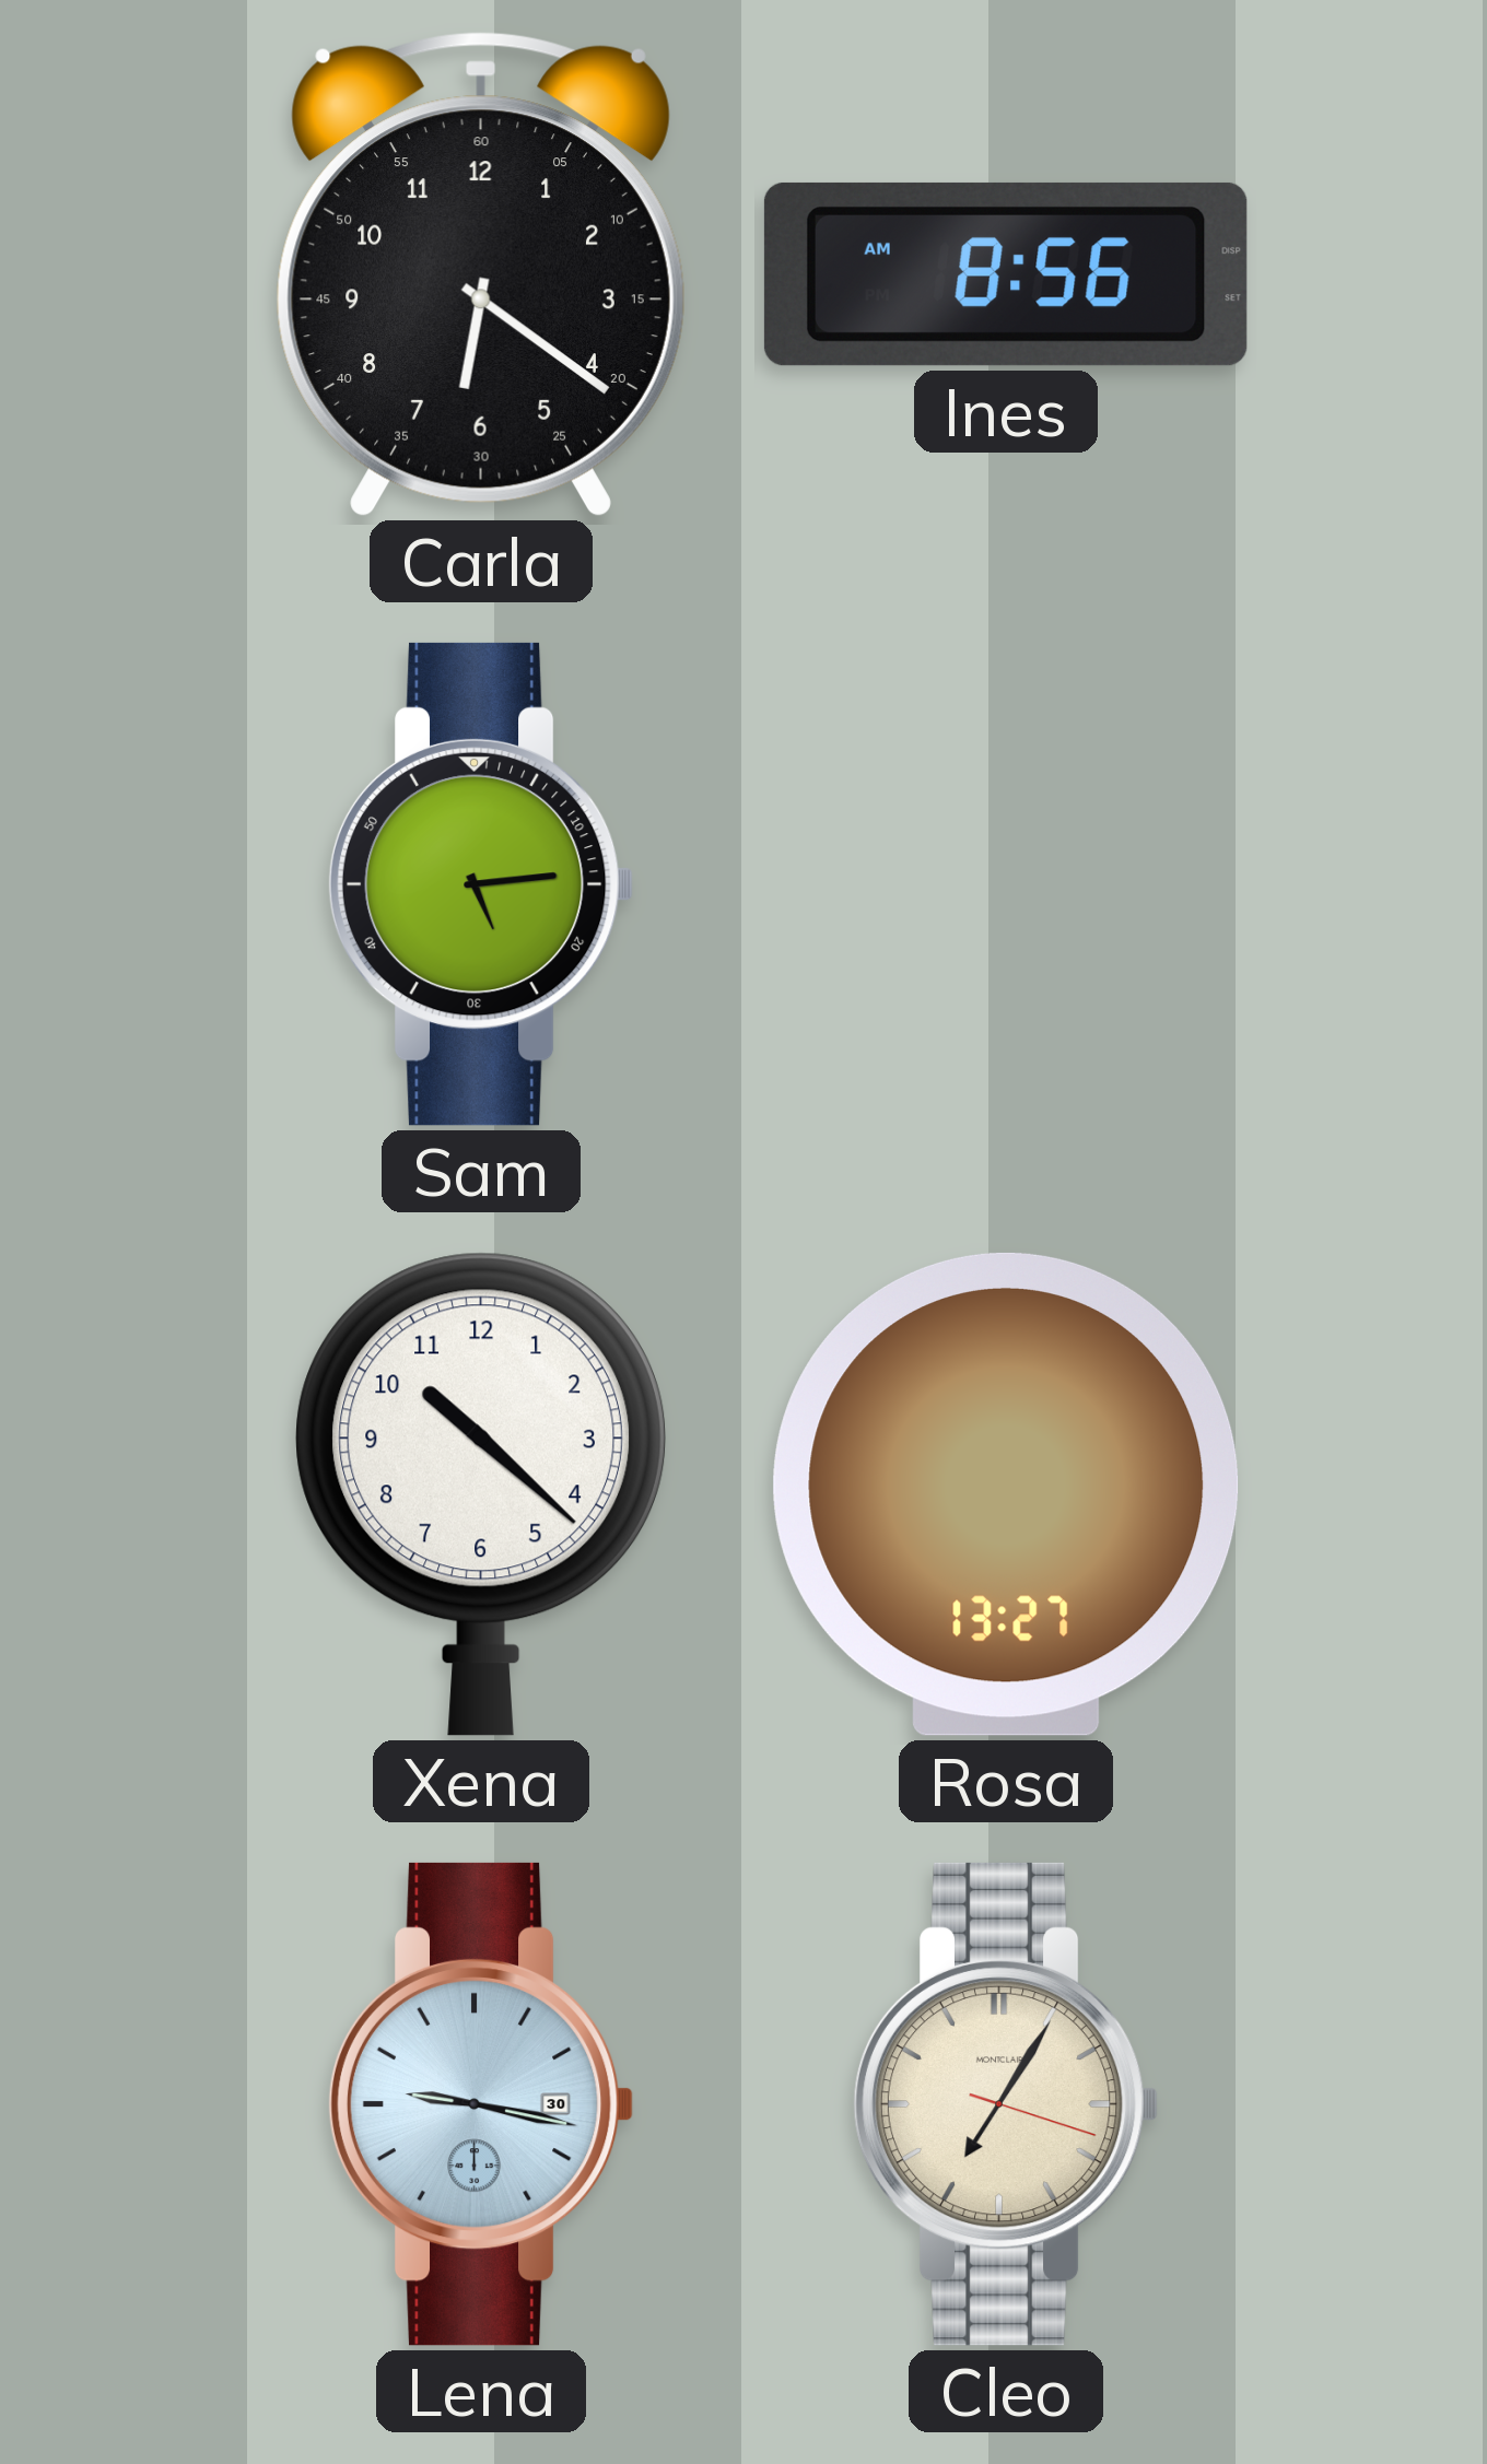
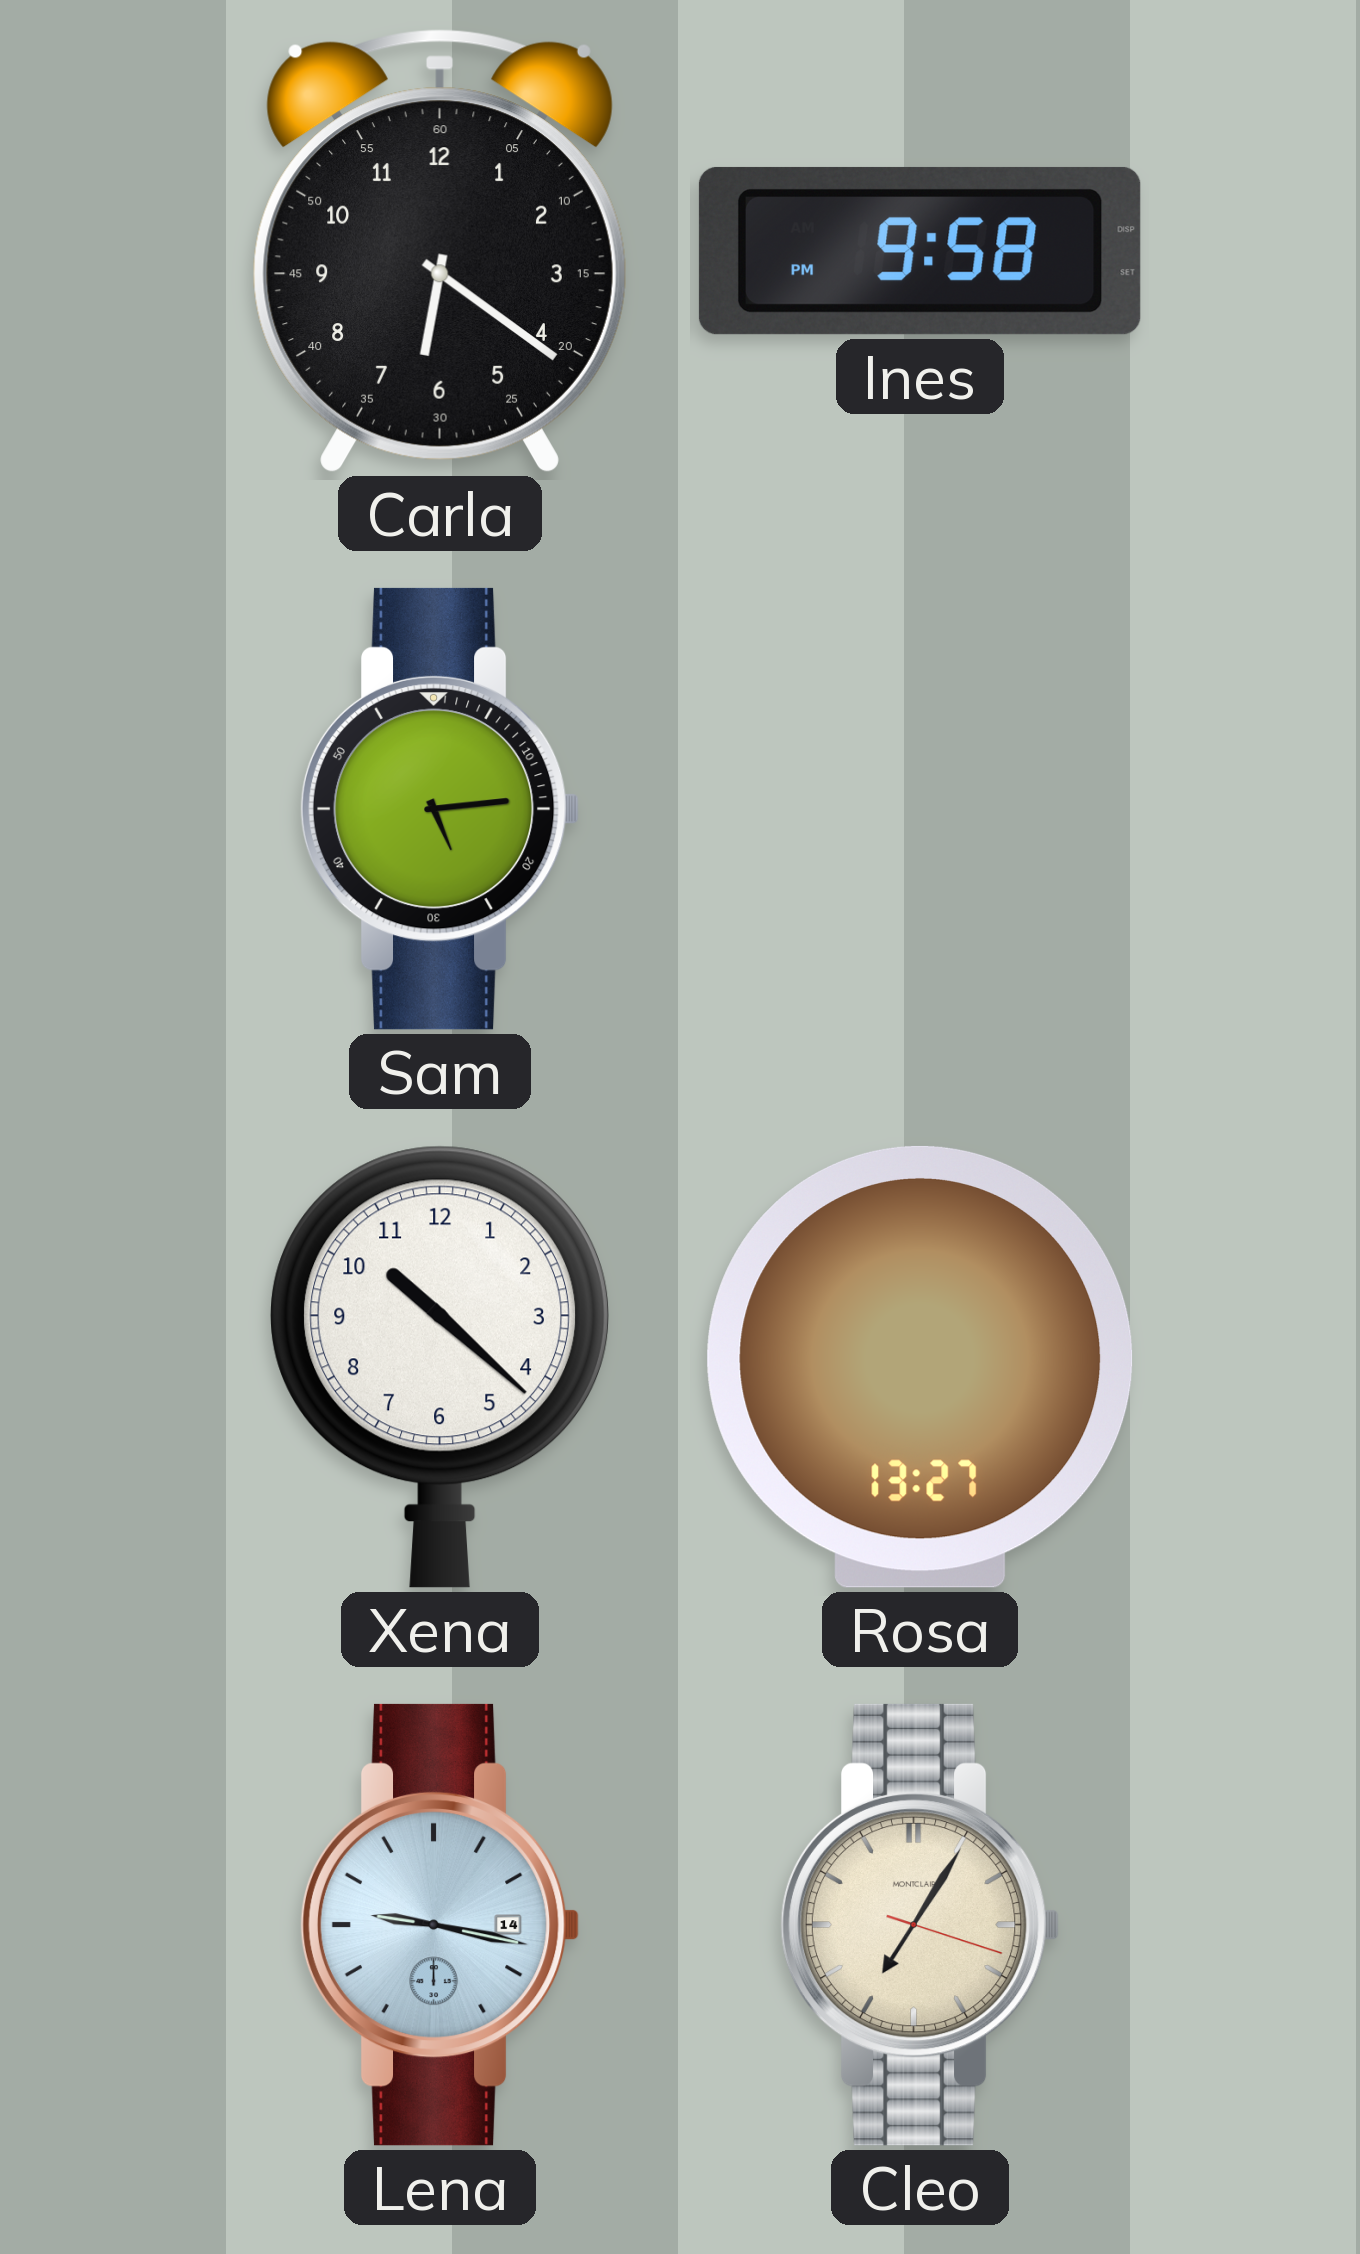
Ines: 8:56 -> 9:58
Lena date: 30 -> 14
